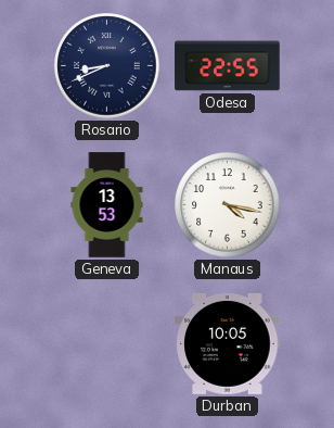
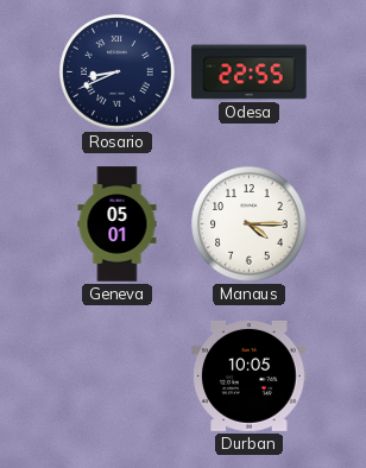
Geneva: 13:53 -> 05:01
Manaus: 4:17 -> 4:15
